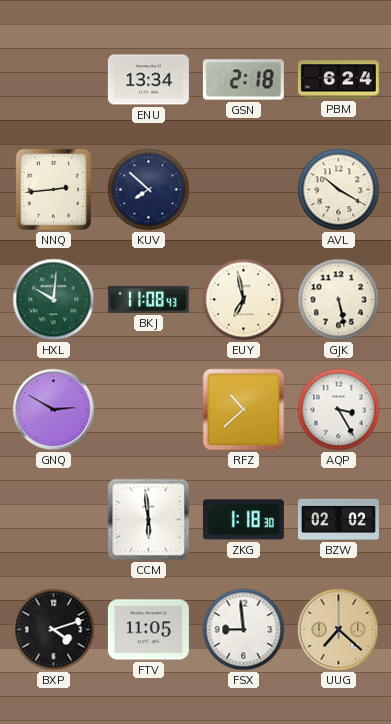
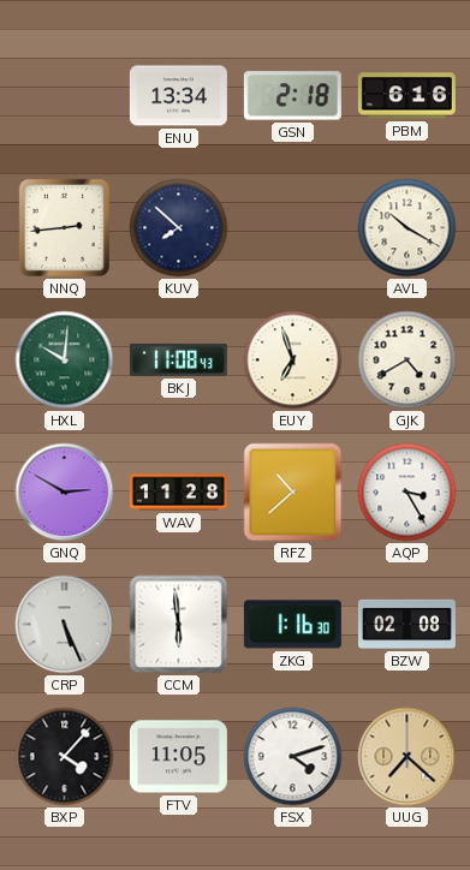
PBM: 6:24 -> 6:16
EUY: 6:58 -> 6:57
GJK: 5:28 -> 4:40
WAV: none -> 11:28
CRP: none -> 5:26
ZKG: 1:18 -> 1:16
BZW: 02:02 -> 02:08
BXP: 4:12 -> 4:07
FSX: 8:59 -> 4:12
